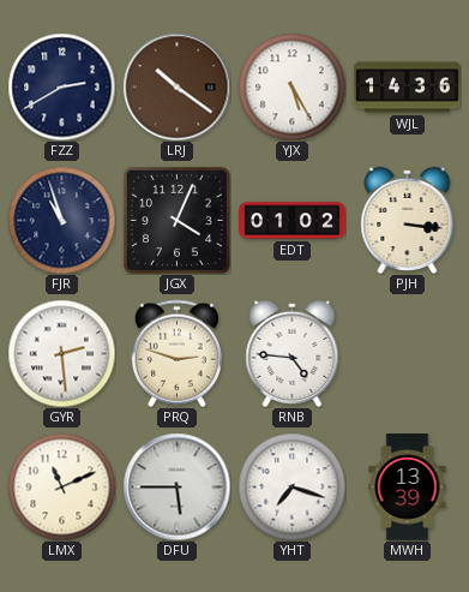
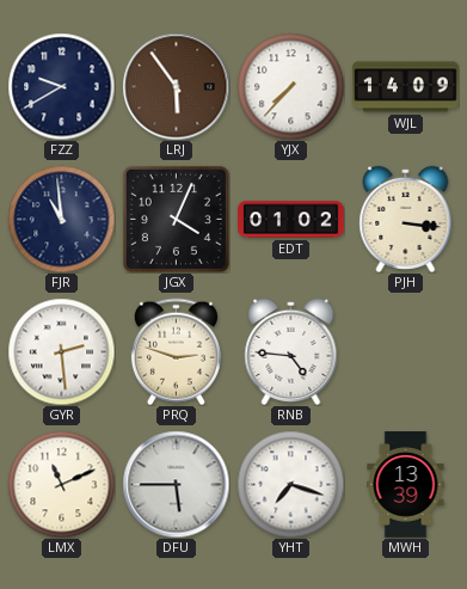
FZZ: 2:40 -> 9:40
LRJ: 10:21 -> 5:54
YJX: 5:25 -> 7:37
WJL: 14:36 -> 14:09
FJR: 10:57 -> 10:59
